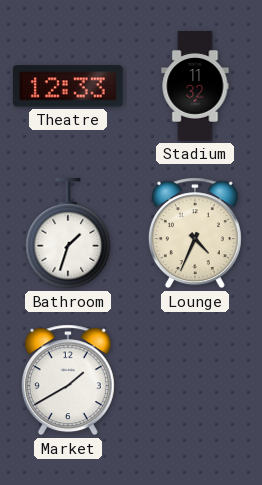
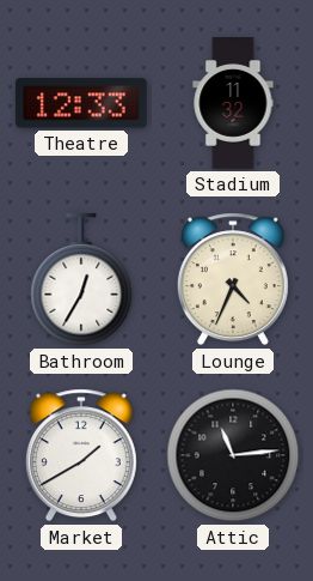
Bathroom: 1:33 -> 12:35
Attic: none -> 11:14
